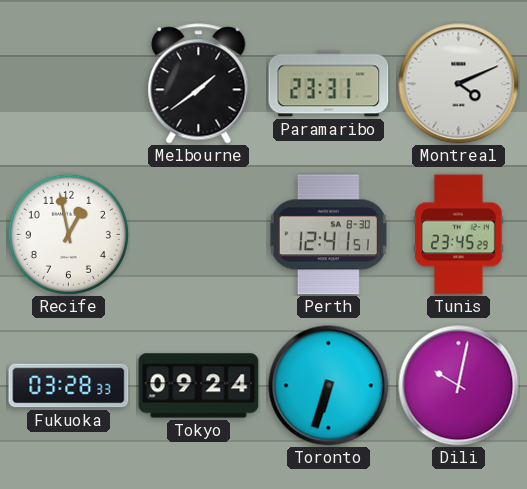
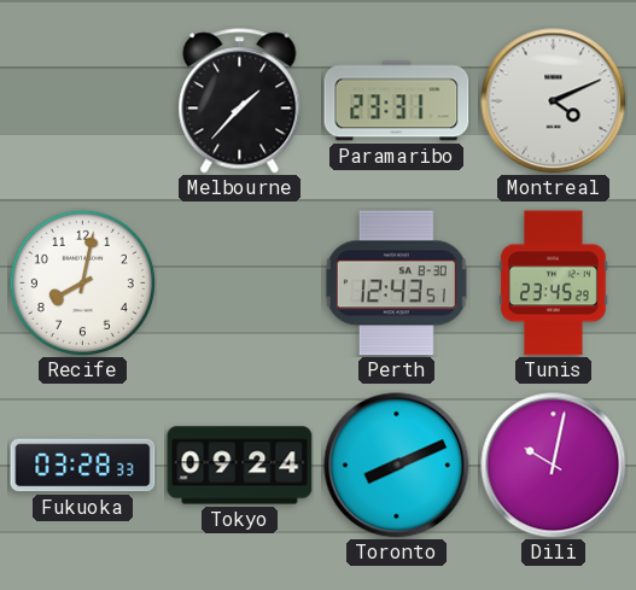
Melbourne: 1:39 -> 1:37
Recife: 12:58 -> 8:02
Perth: 12:41 -> 12:43
Toronto: 6:33 -> 8:11
